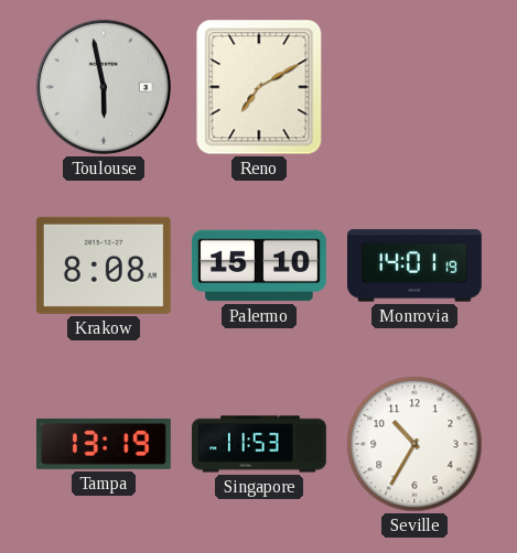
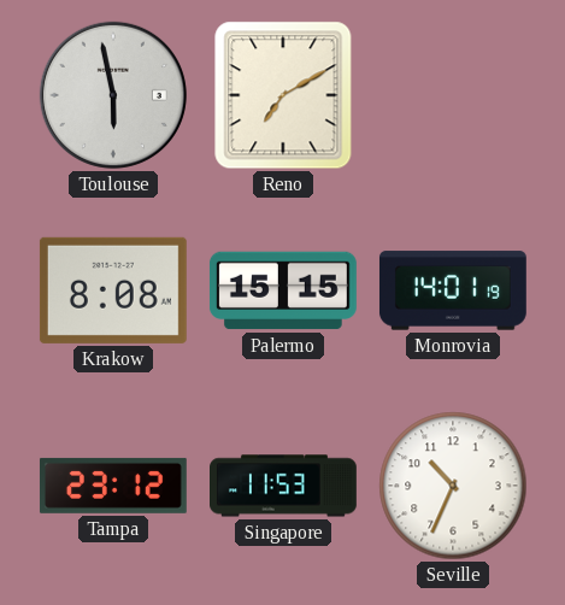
Palermo: 15:10 -> 15:15
Tampa: 13:19 -> 23:12
Seville: 10:35 -> 10:34
